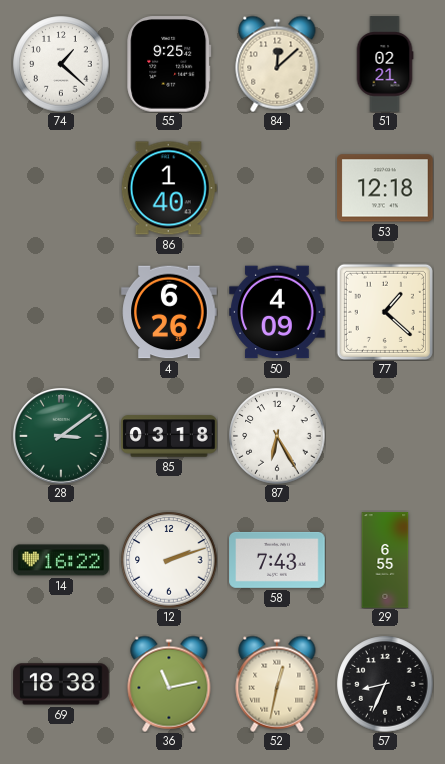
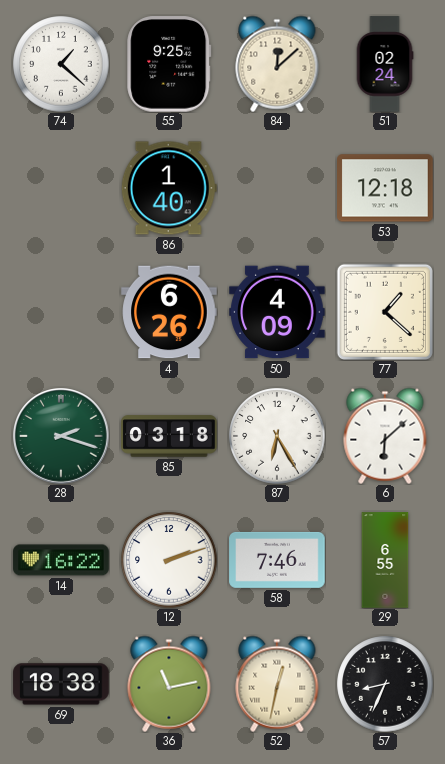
51: 02:21 -> 02:24
28: 3:09 -> 2:18
6: none -> 6:08
58: 7:43 -> 7:46
